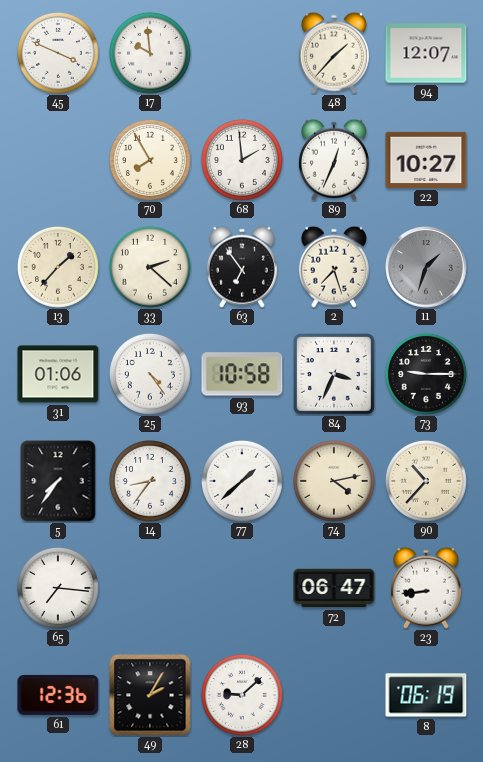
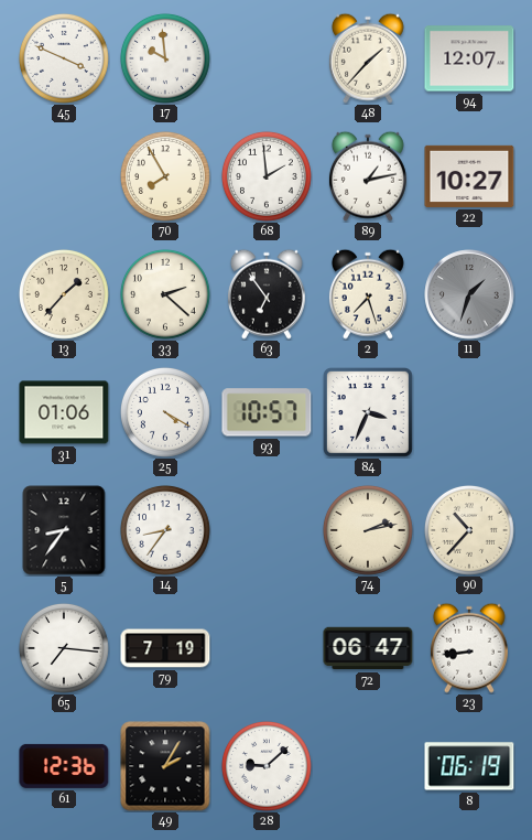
89: 12:34 -> 1:13
25: 4:24 -> 4:20
93: 10:58 -> 10:57
73: 9:15 -> none
5: 7:36 -> 8:36
77: 1:38 -> none
74: 4:13 -> 2:13
79: none -> 7:19
